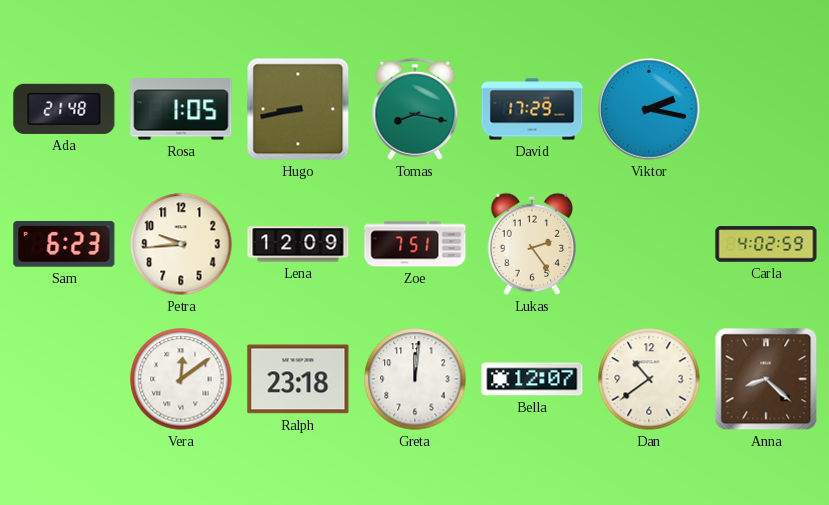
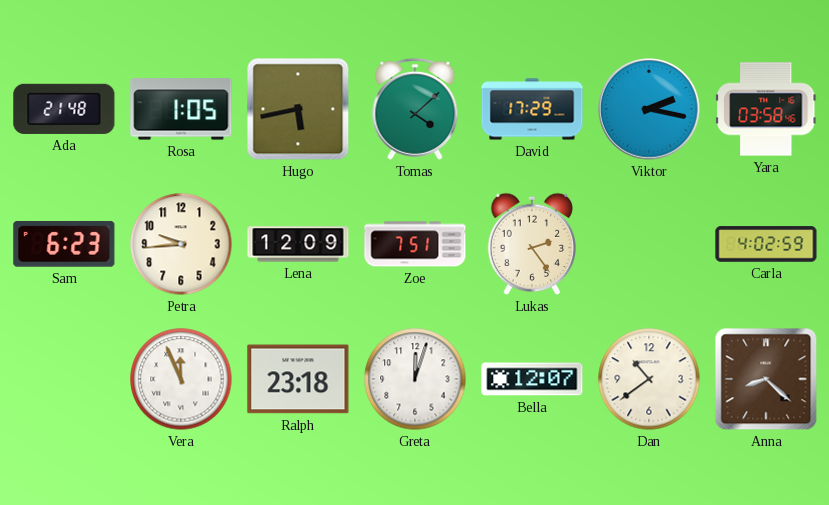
Hugo: 8:43 -> 5:43
Tomas: 8:17 -> 4:08
Yara: none -> 03:58
Vera: 12:09 -> 11:56
Greta: 12:01 -> 12:03
